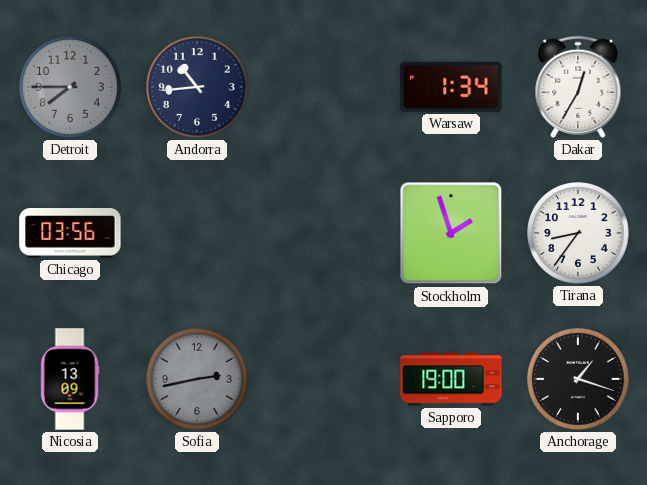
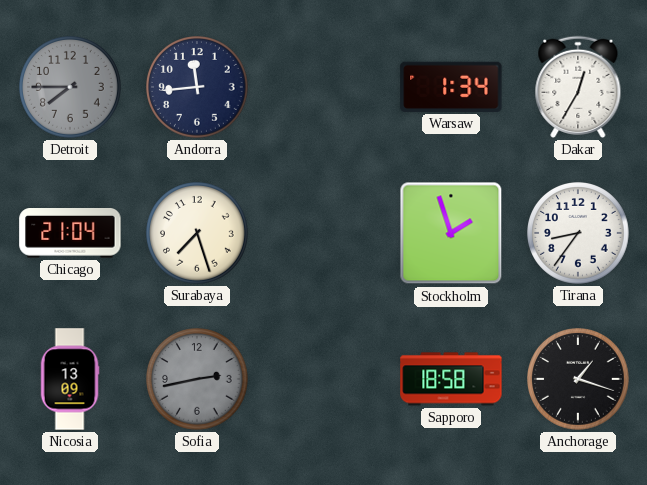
Andorra: 10:44 -> 11:44
Chicago: 03:56 -> 21:04
Surabaya: none -> 7:27
Sapporo: 19:00 -> 18:58
